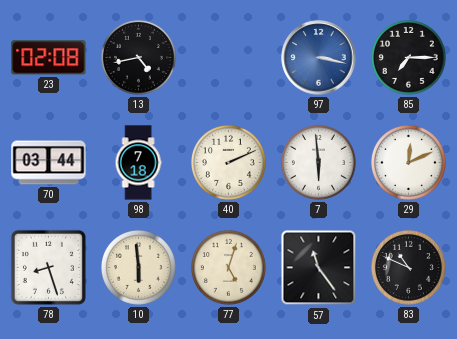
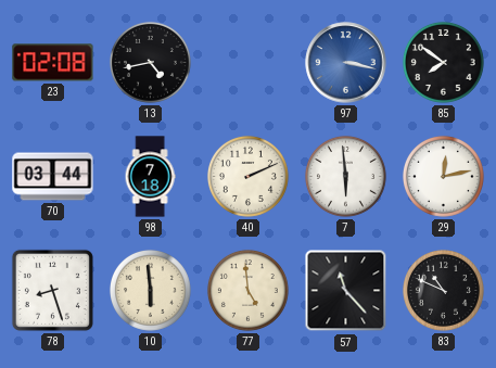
85: 7:15 -> 7:51
29: 12:11 -> 12:13
77: 5:03 -> 4:59
57: 11:24 -> 11:23
